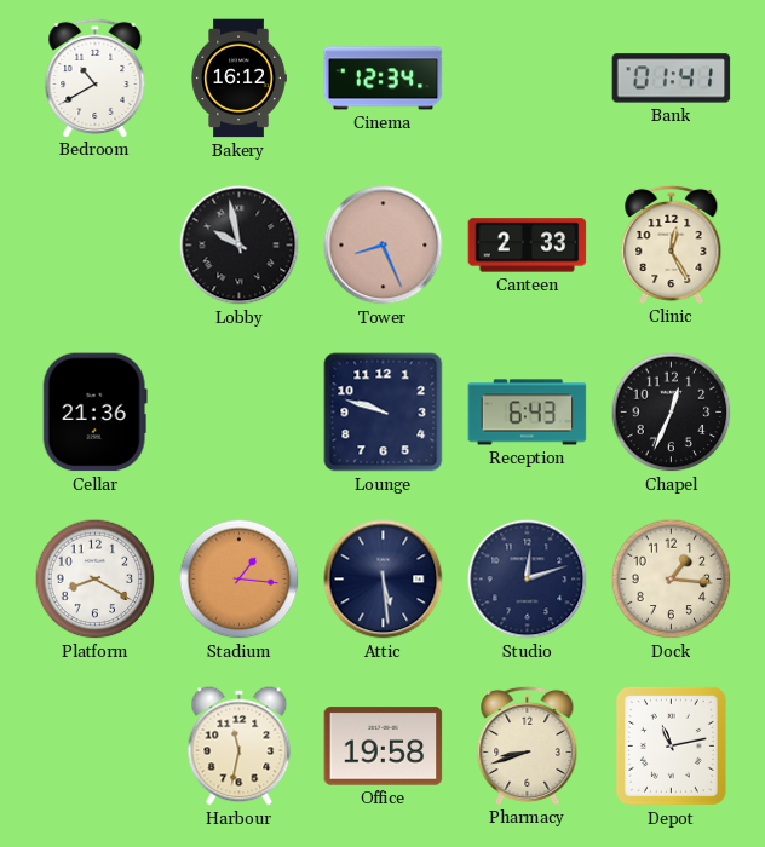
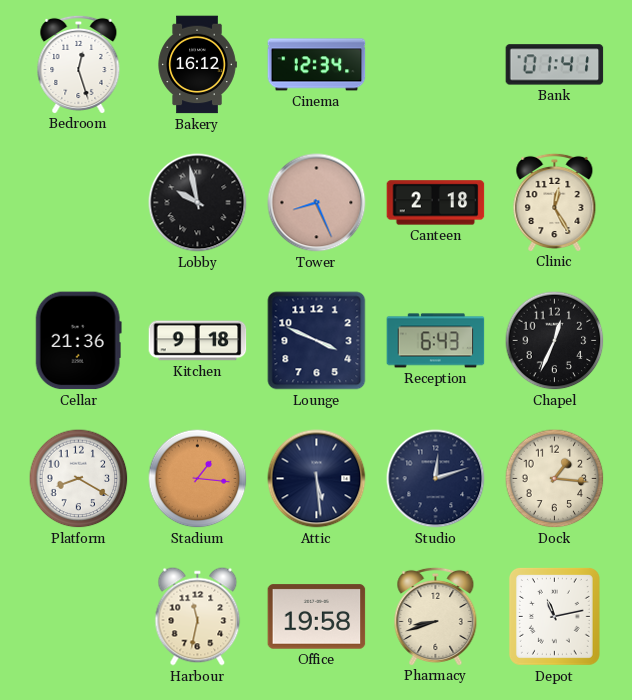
Bedroom: 10:40 -> 12:27
Canteen: 2:33 -> 2:18
Kitchen: none -> 9:18
Lounge: 9:48 -> 3:49
